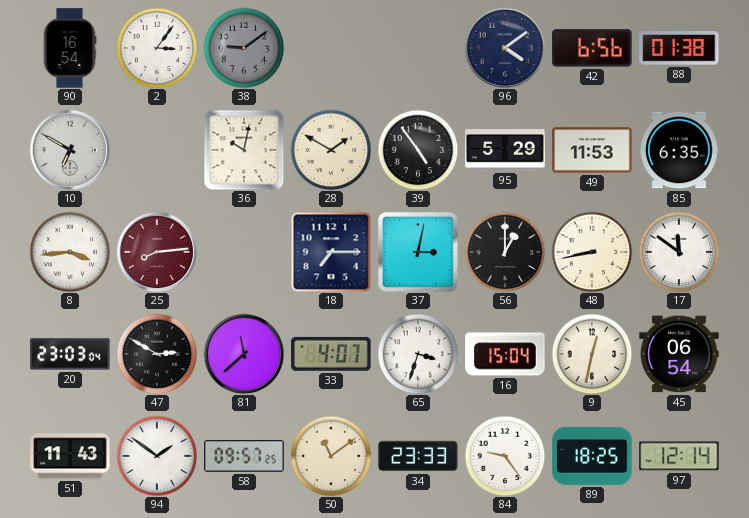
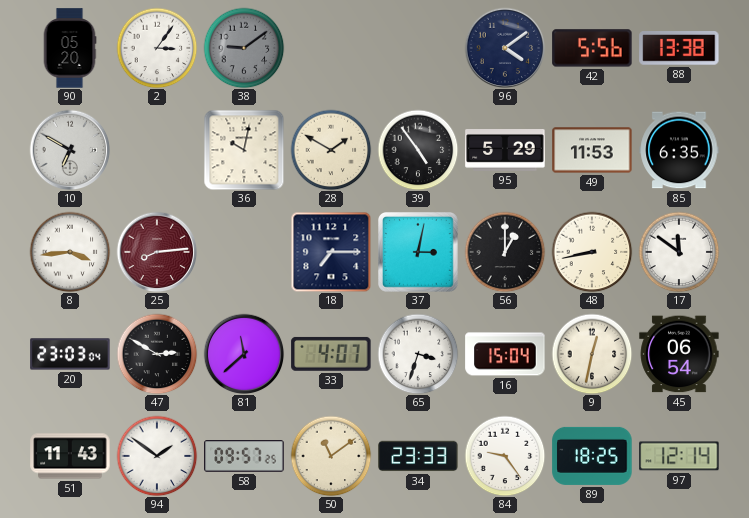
90: 16:54 -> 05:20
42: 6:56 -> 5:56
88: 01:38 -> 13:38
